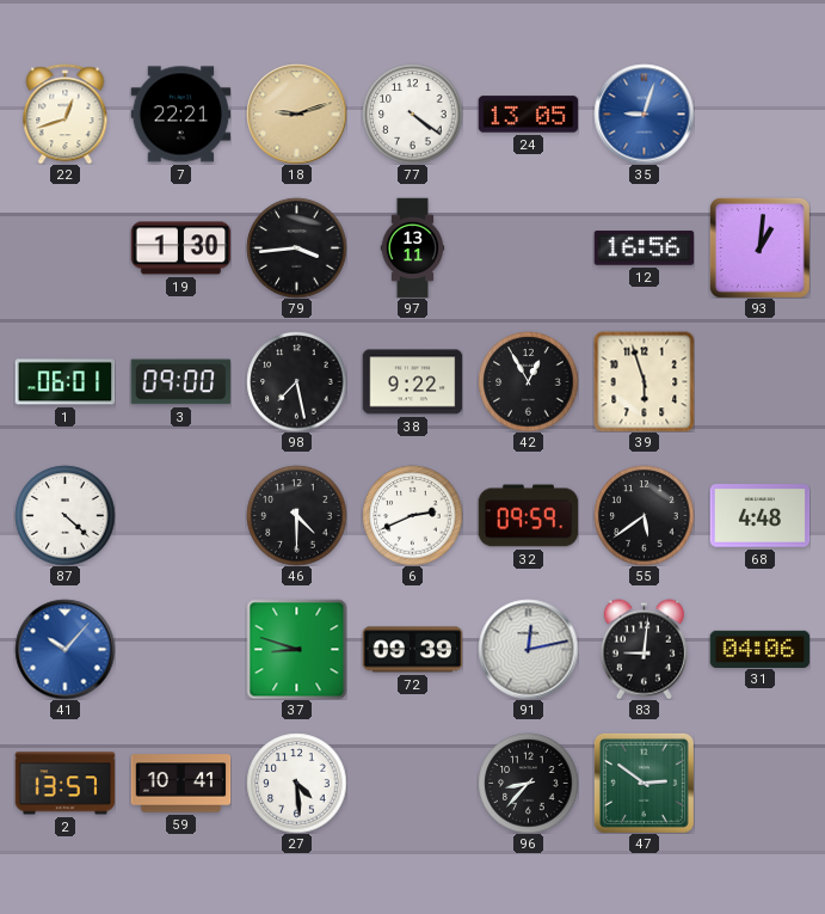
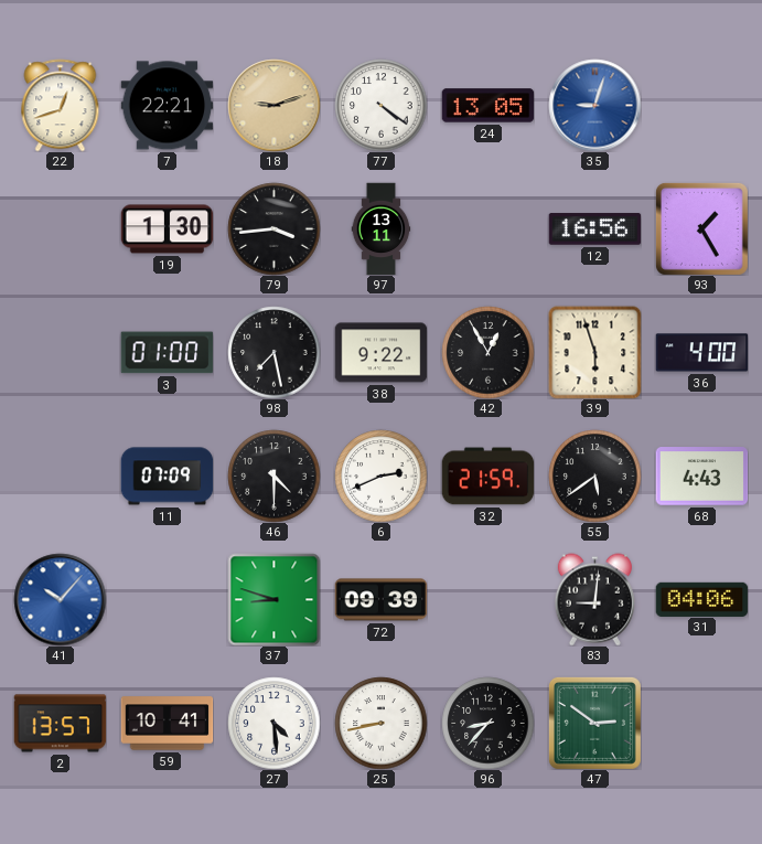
93: 1:01 -> 1:25
1: 06:01 -> none
3: 09:00 -> 01:00
36: none -> 4:00
87: 4:22 -> none
11: none -> 07:09
32: 09:59 -> 21:59
68: 4:48 -> 4:43
91: 12:13 -> none
25: none -> 8:43
